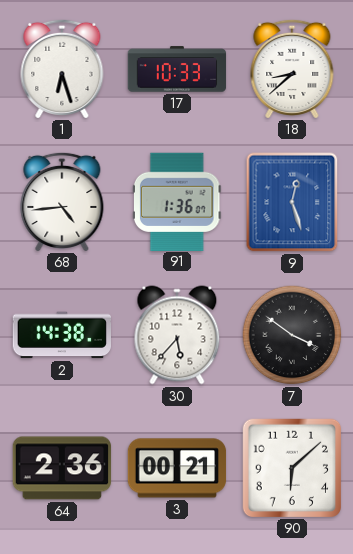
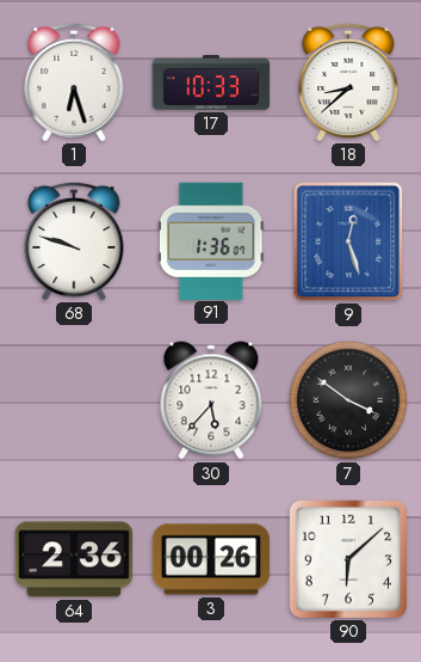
68: 4:44 -> 9:48
2: 14:38 -> none
3: 00:21 -> 00:26
